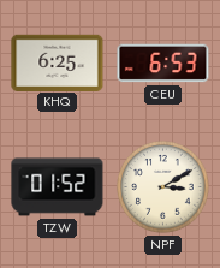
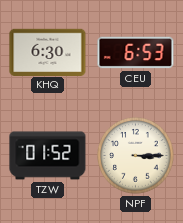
KHQ: 6:25 -> 6:30
NPF: 3:10 -> 3:15
